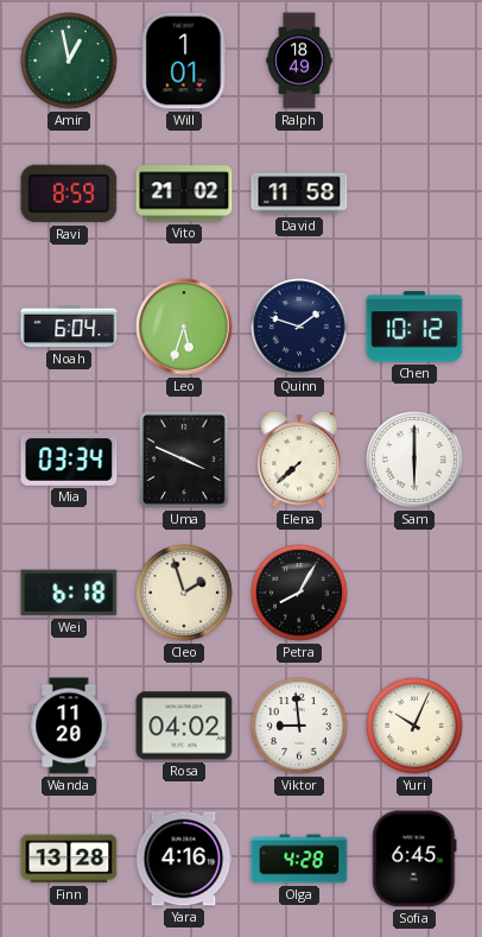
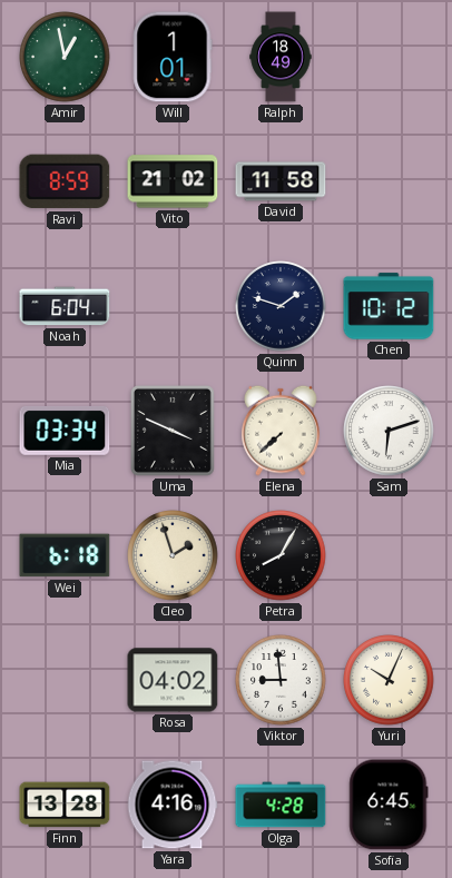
Leo: 5:33 -> none
Sam: 6:00 -> 6:12
Wanda: 11:20 -> none
